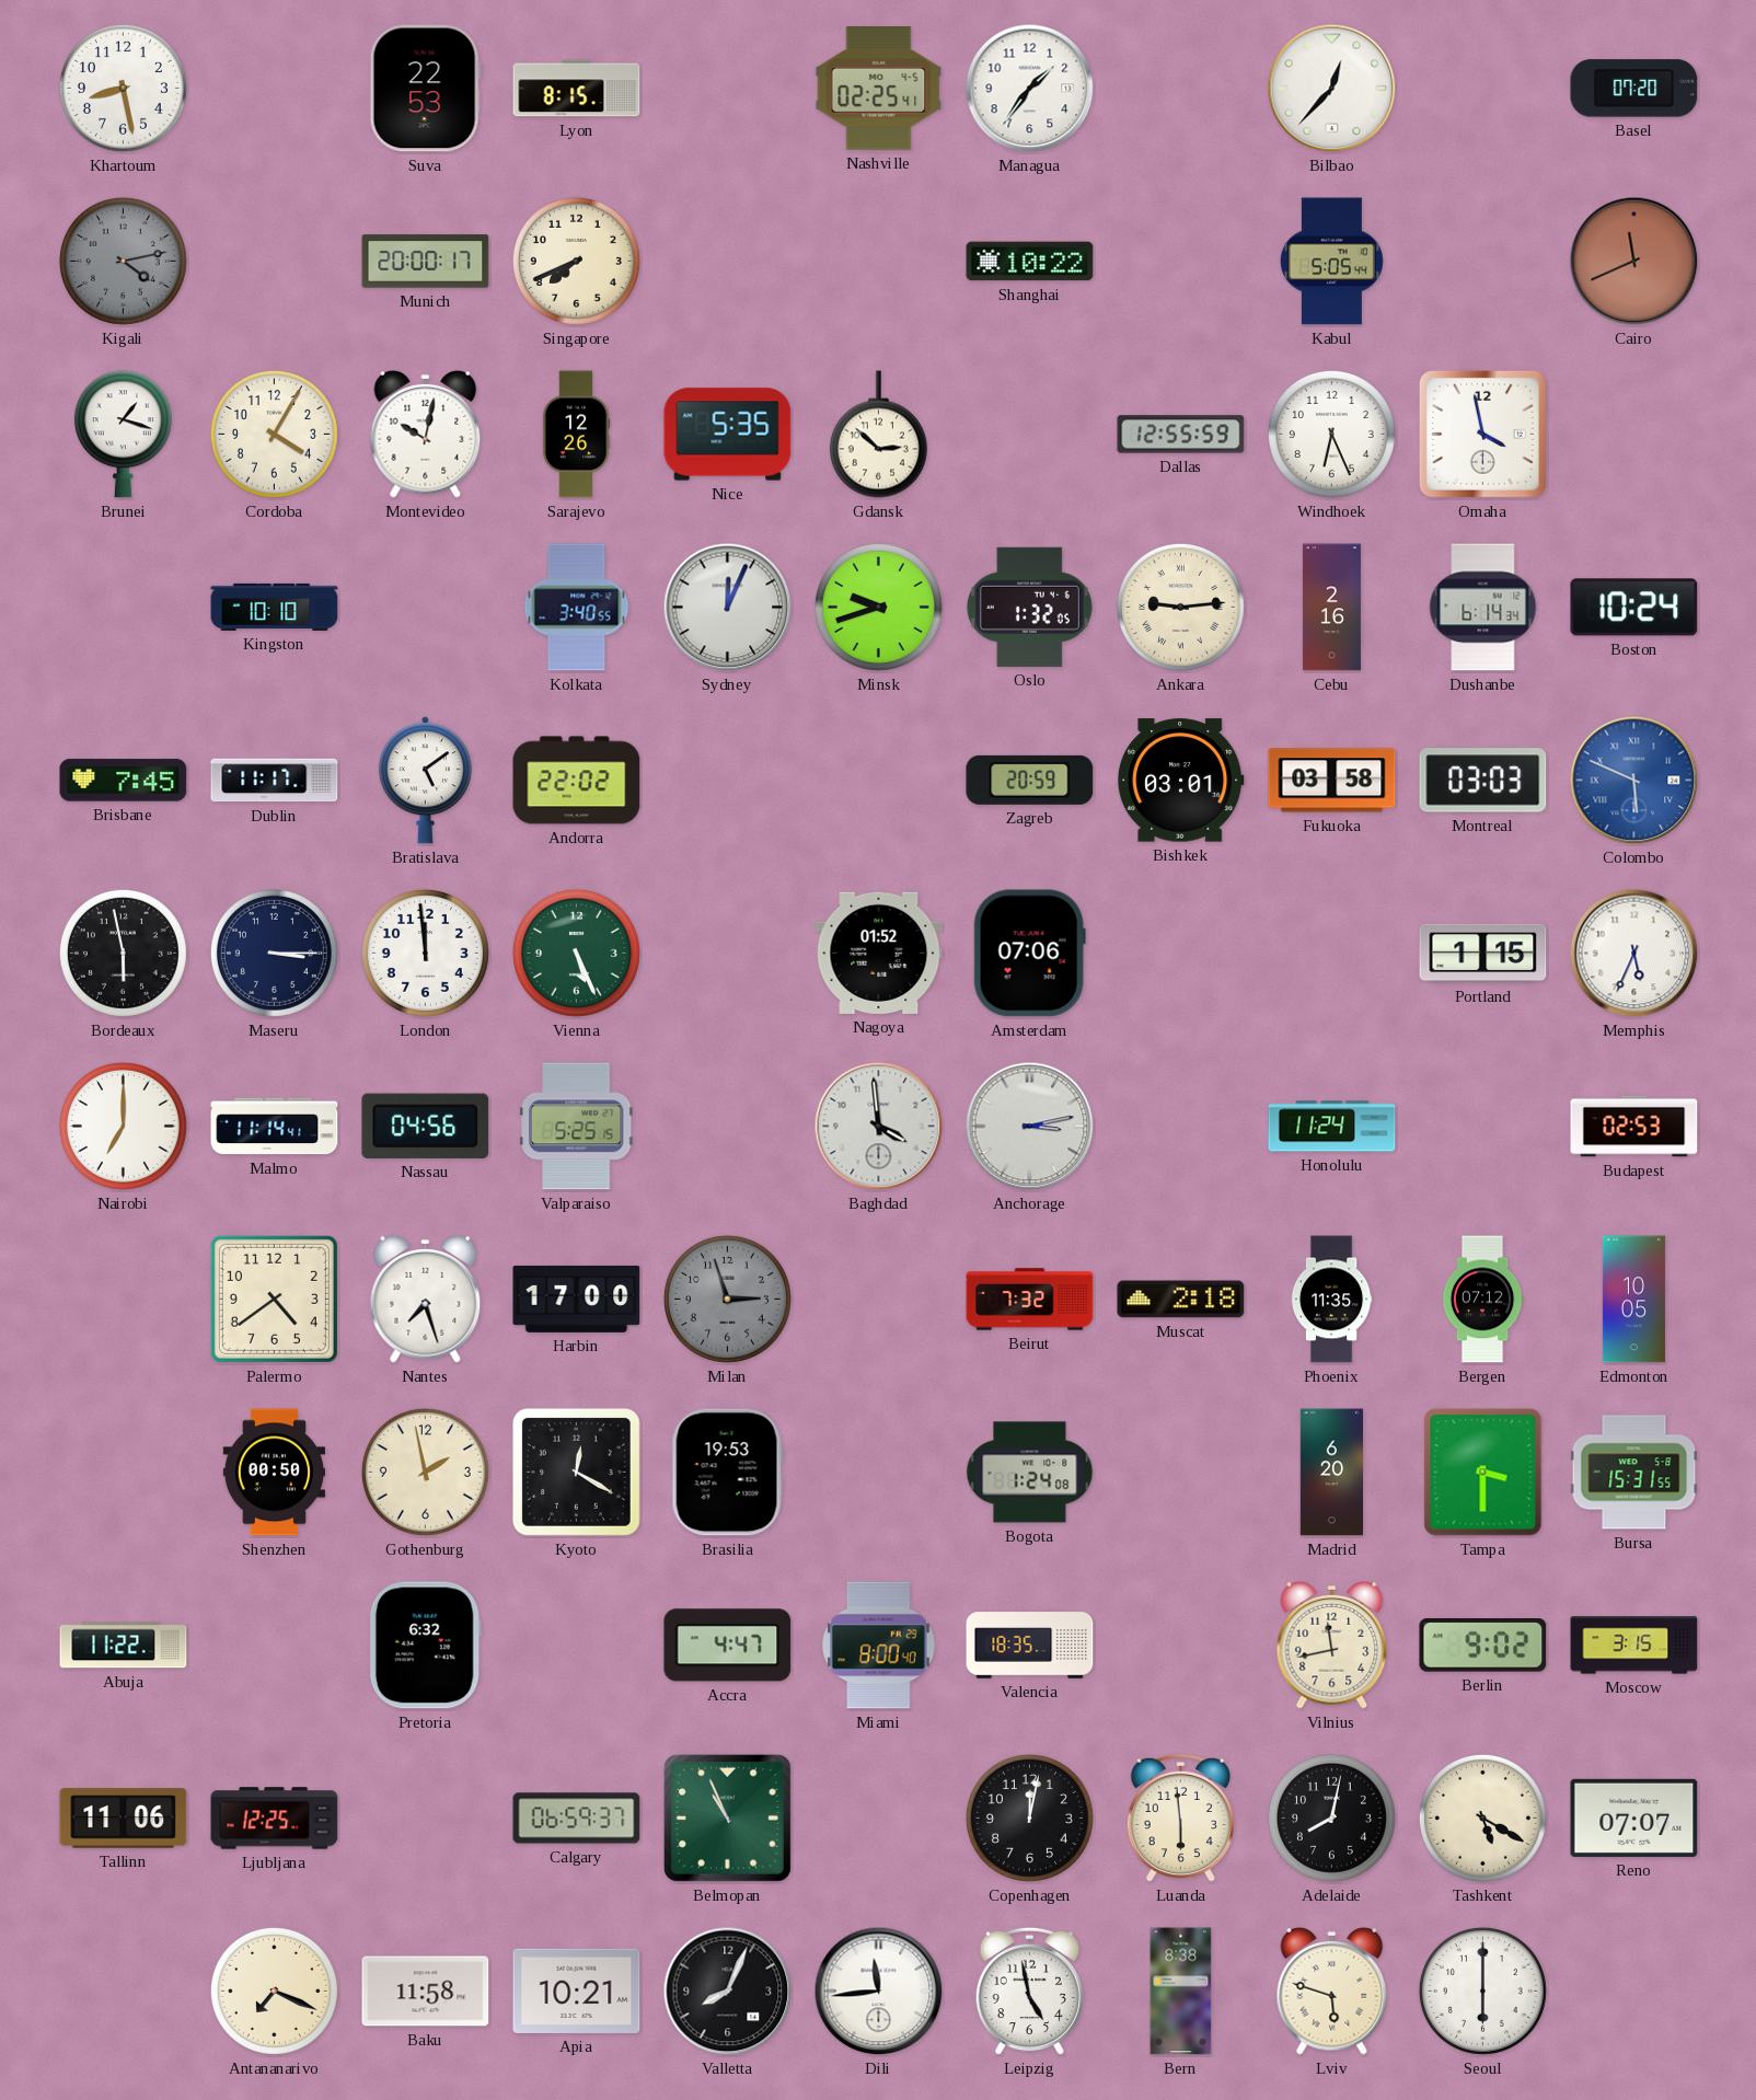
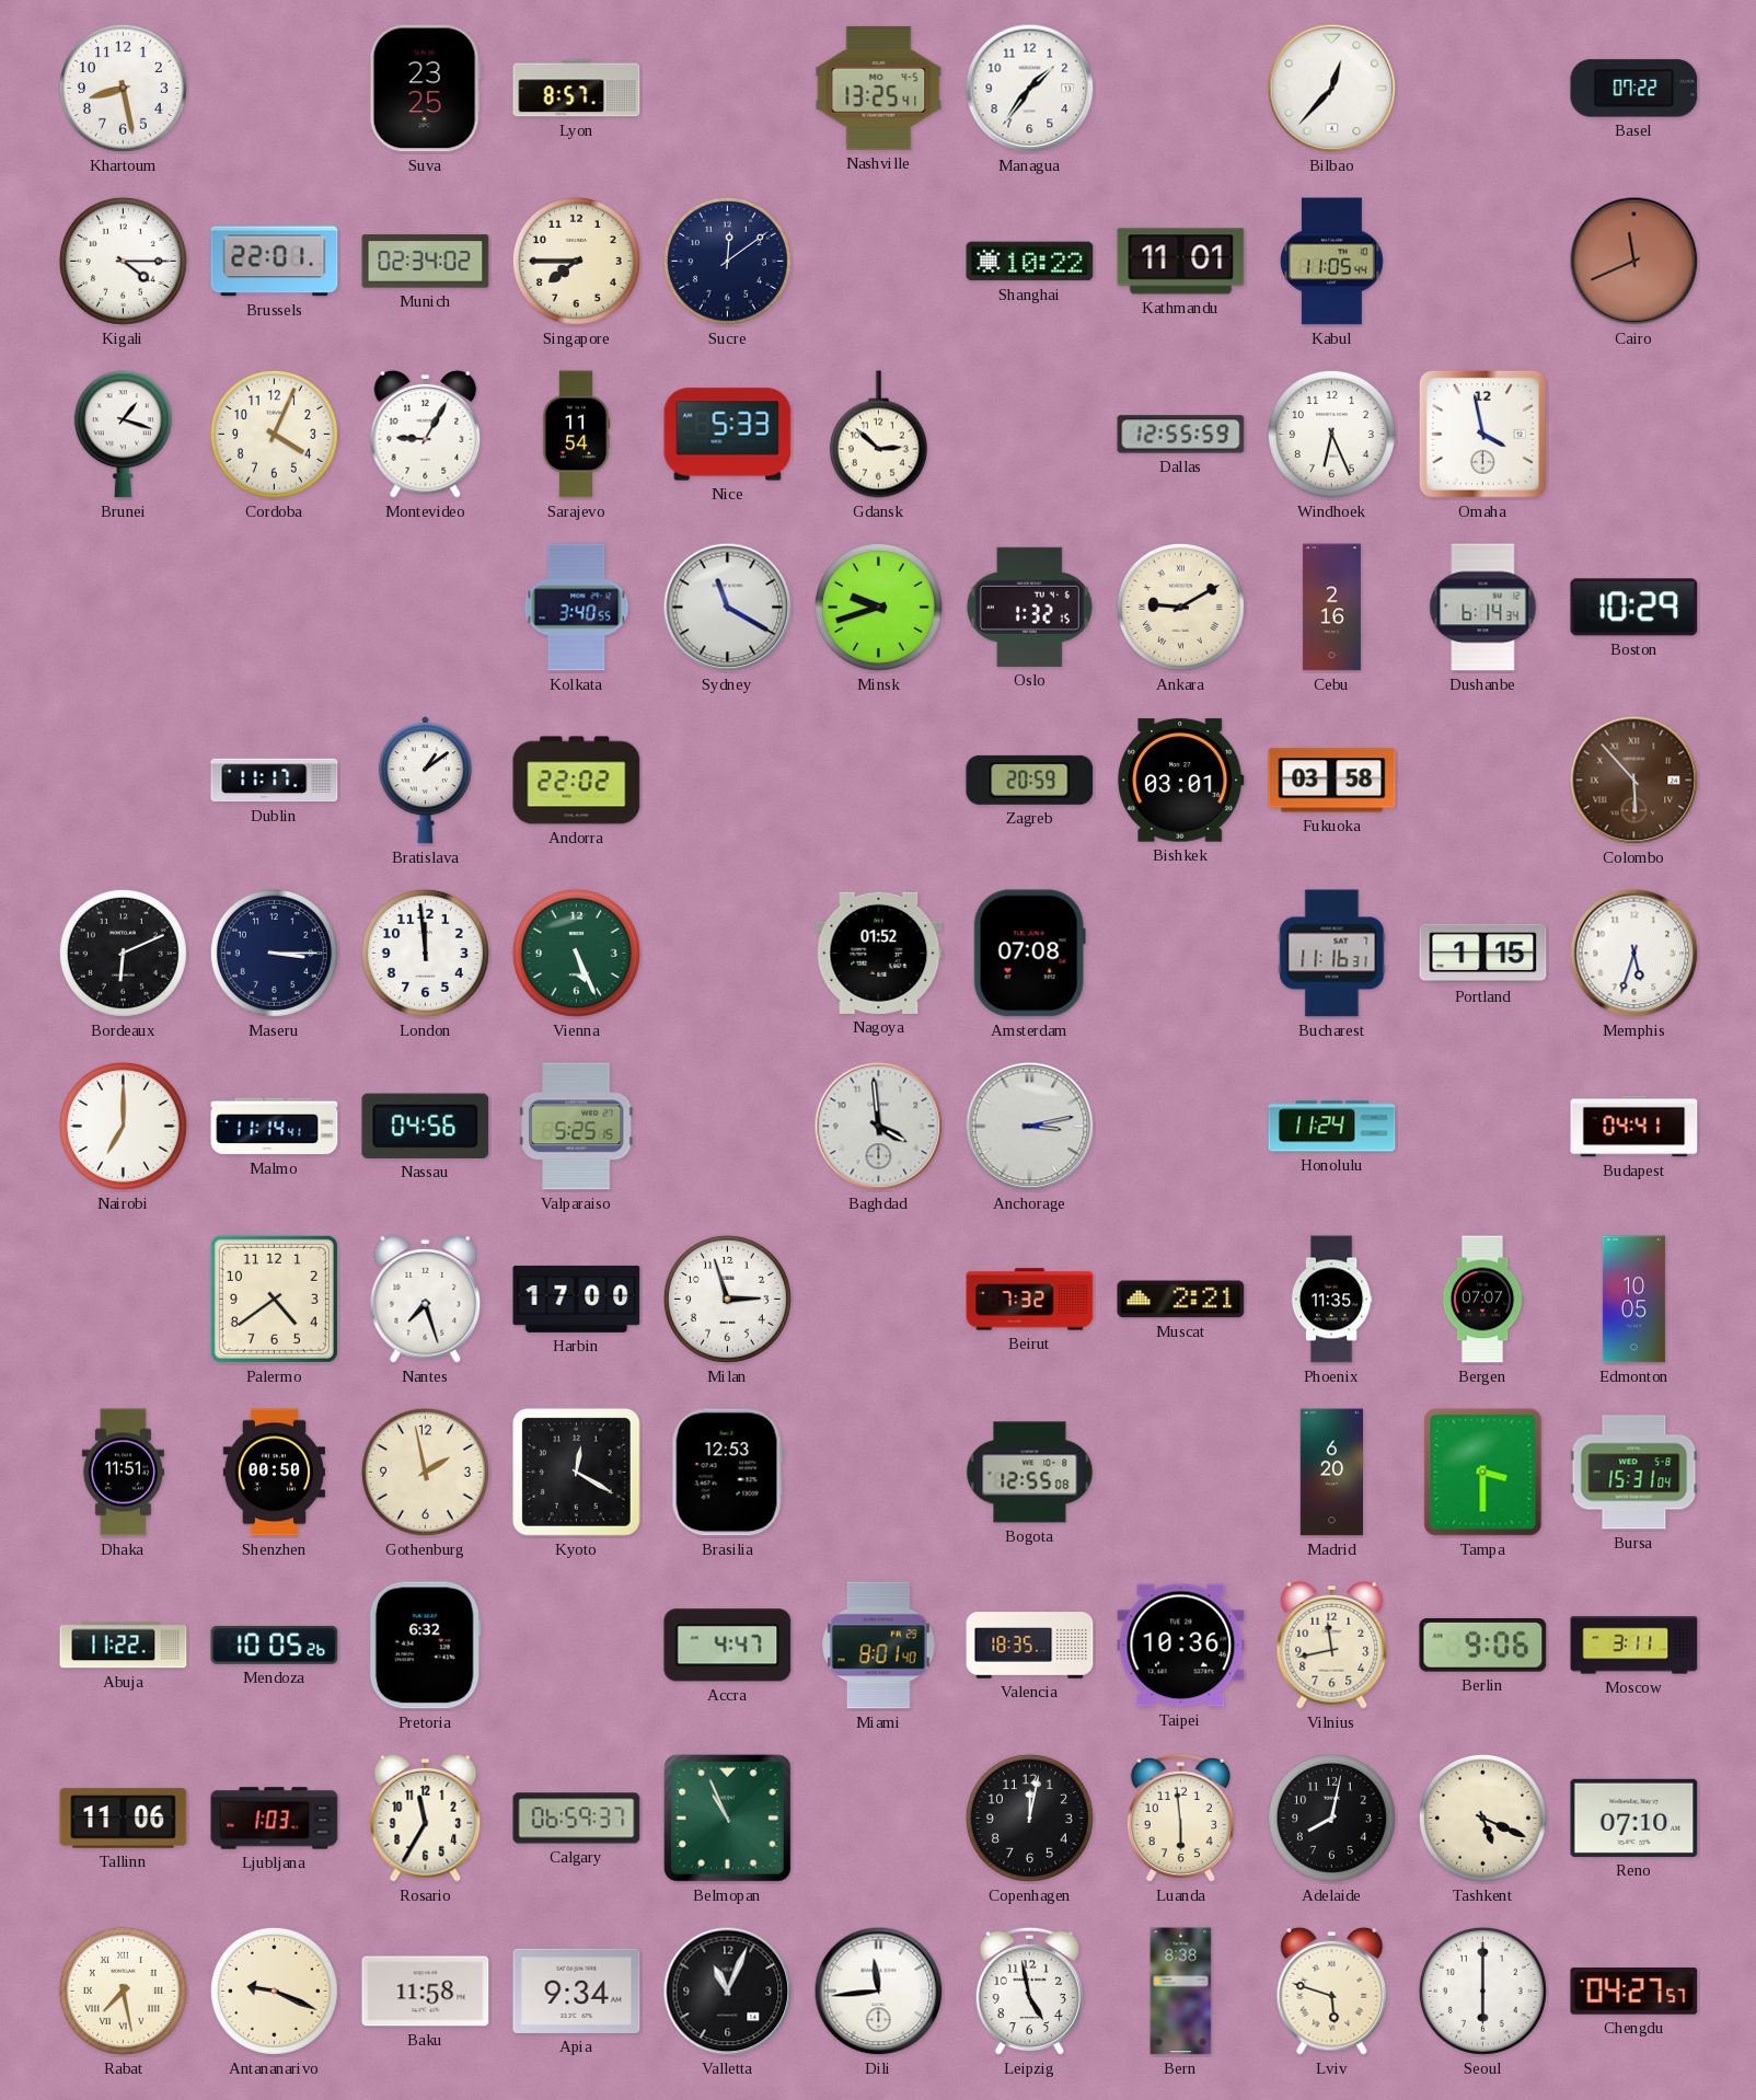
Suva: 22:53 -> 23:25
Lyon: 8:15 -> 8:57
Nashville: 02:25 -> 13:25
Basel: 07:20 -> 07:22
Kigali: 4:13 -> 4:15
Kigali dial: grey -> white
Brussels: none -> 22:01
Munich: 20:00 -> 02:34
Singapore: 7:41 -> 7:45
Sucre: none -> 12:09
Kathmandu: none -> 11:01
Kabul: 5:05 -> 11:05
Cordoba: 4:05 -> 4:04
Montevideo: 10:02 -> 9:05
Sarajevo: 12:26 -> 11:54
Nice: 5:35 -> 5:33
Kingston: 10:10 -> none
Sydney: 12:04 -> 11:20
Oslo: 1:32:05 -> 1:32:15
Ankara: 9:14 -> 9:10
Boston: 10:24 -> 10:29
Brisbane: 7:45 -> none
Bratislava: 5:09 -> 1:09
Montreal: 03:03 -> none
Colombo: 5:49 -> 5:53
Colombo dial: blue -> brown
Bordeaux: 5:58 -> 6:11
Amsterdam: 07:06 -> 07:08
Bucharest: none -> 11:16
Memphis: 5:34 -> 5:33
Budapest: 02:53 -> 04:41
Milan dial: grey -> white
Muscat: 2:18 -> 2:21
Bergen: 07:12 -> 07:07
Dhaka: none -> 11:51
Brasilia: 19:53 -> 12:53
Bogota: 1:24 -> 12:55
Bursa: 15:31:55 -> 15:31:04
Mendoza: none -> 10:05
Miami: 8:00 -> 8:01
Taipei: none -> 10:36
Berlin: 9:02 -> 9:06
Moscow: 3:15 -> 3:11
Ljubljana: 12:25 -> 1:03
Rosario: none -> 11:35
Tashkent: 5:20 -> 5:19
Reno: 07:07 -> 07:10
Rabat: none -> 7:28
Antananarivo: 7:19 -> 9:19
Apia: 10:21 -> 9:34
Valletta: 8:04 -> 11:04
Chengdu: none -> 04:27
